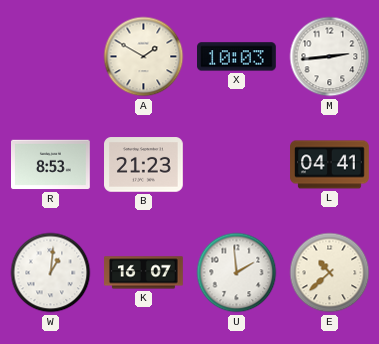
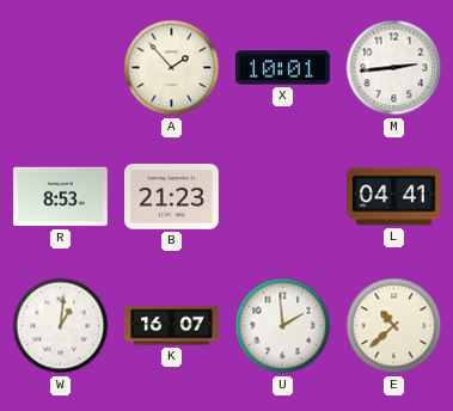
A: 1:50 -> 1:53
X: 10:03 -> 10:01
